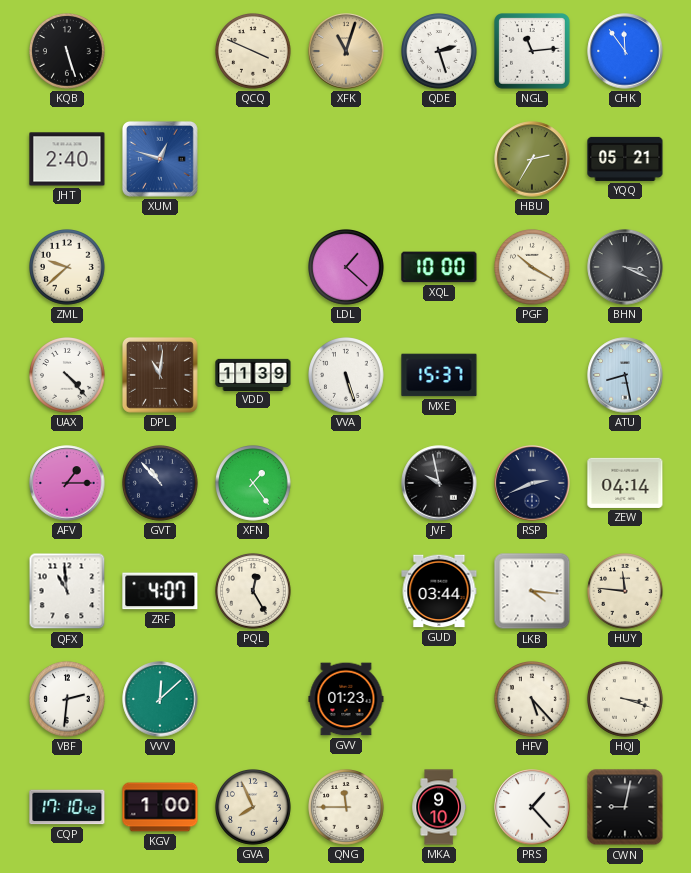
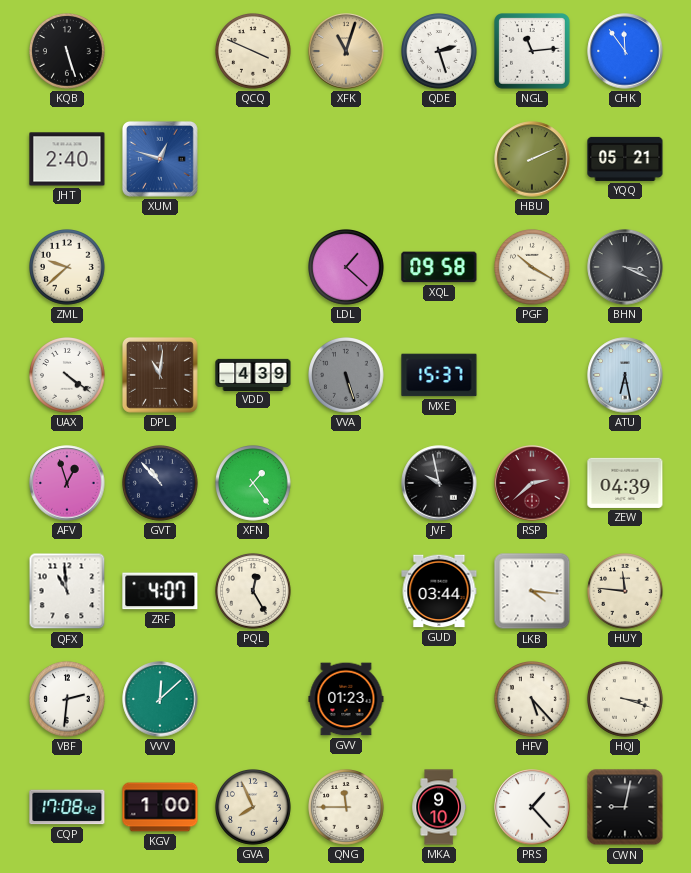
HBU: 2:35 -> 2:11
XQL: 10:00 -> 09:58
UAX: 4:23 -> 4:21
VDD: 11:39 -> 4:39
VVA dial: white -> grey
ATU: 8:28 -> 6:28
AFV: 1:15 -> 12:57
RSP: 2:41 -> 2:38
RSP dial: navy -> burgundy
ZEW: 04:14 -> 04:39
CQP: 17:10 -> 17:08
